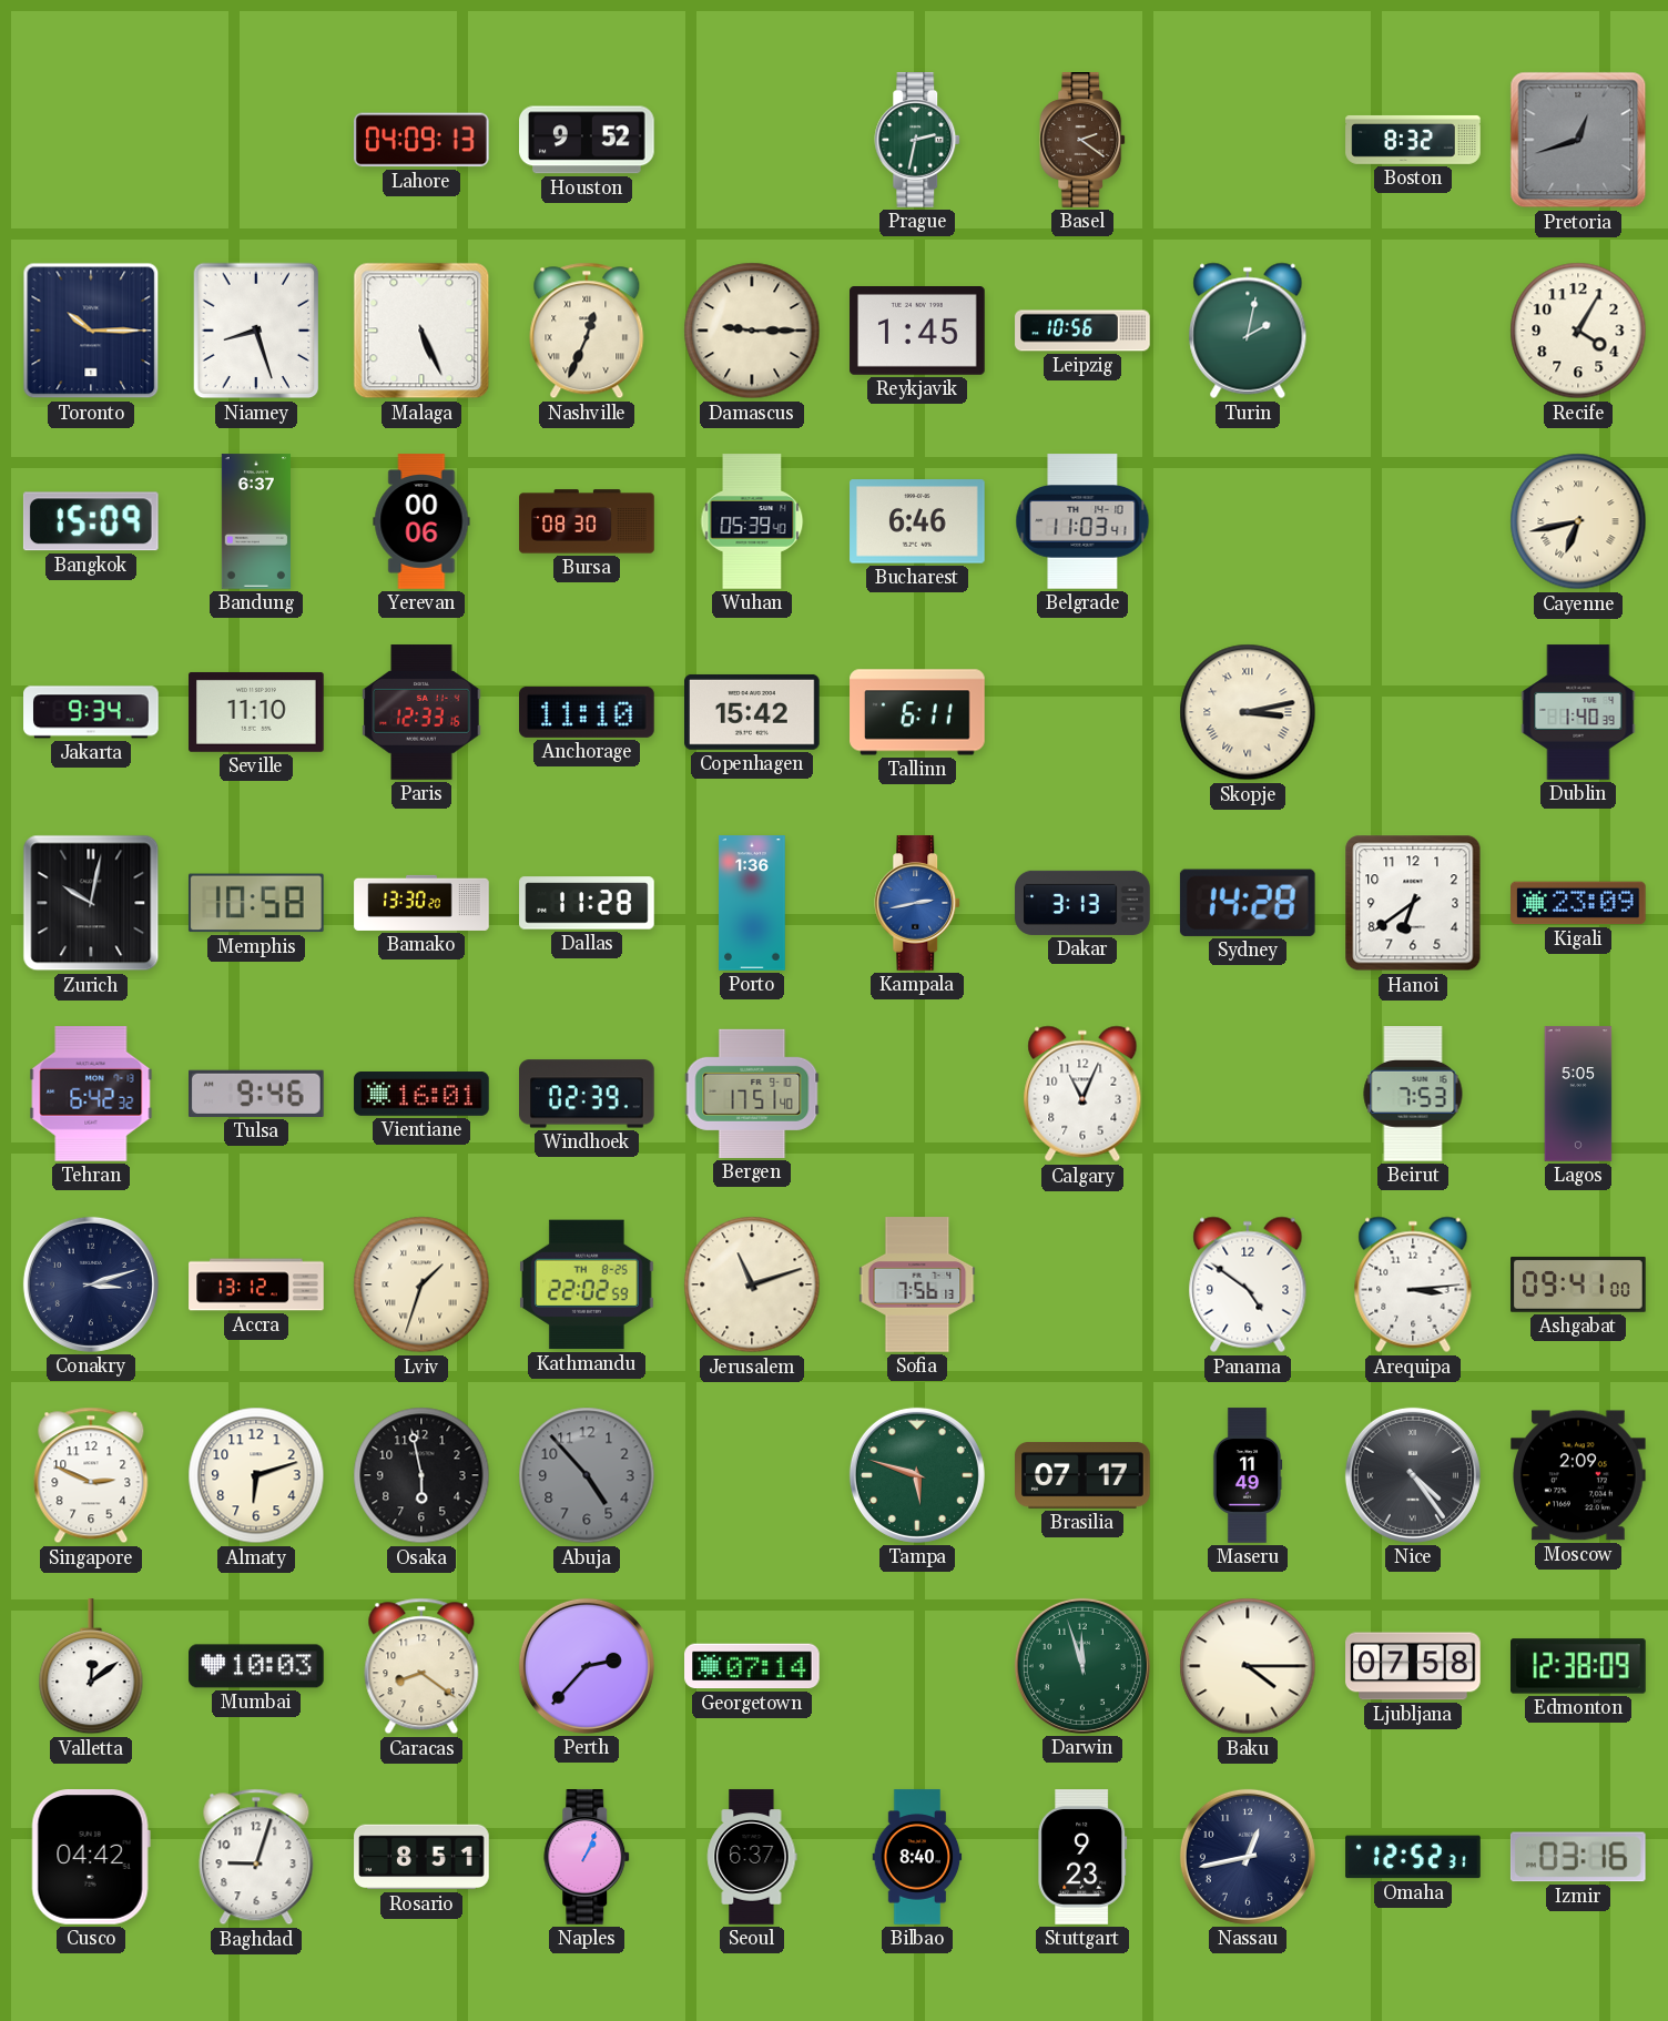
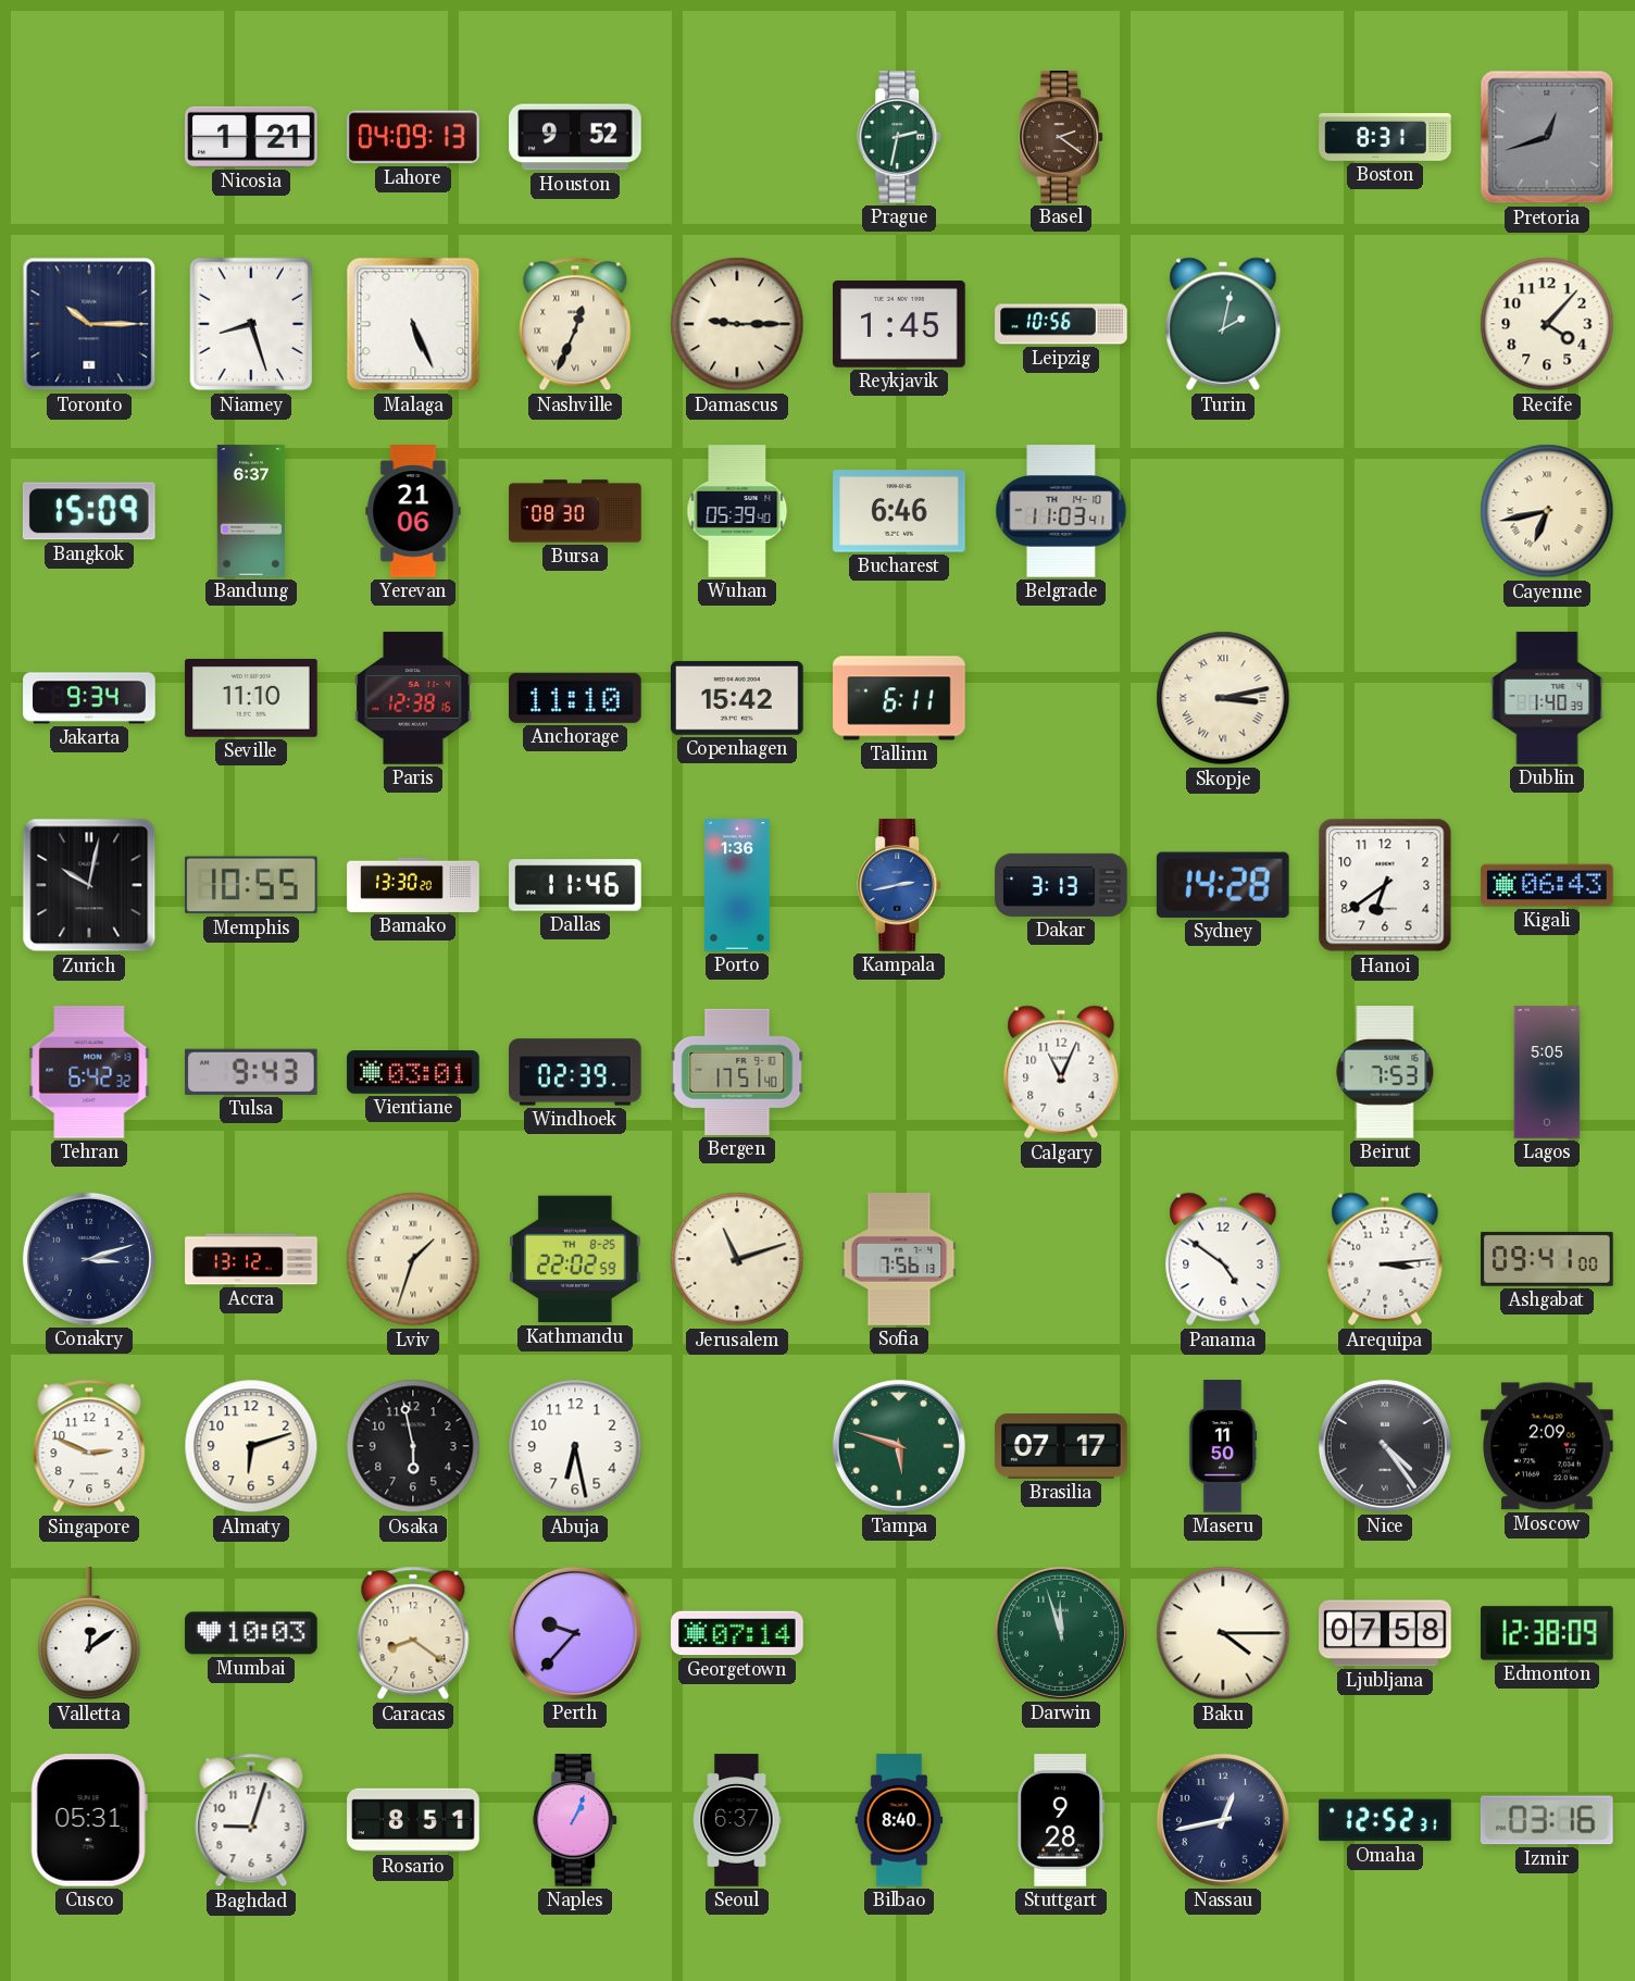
Nicosia: none -> 1:21
Boston: 8:32 -> 8:31
Recife: 4:05 -> 4:07
Yerevan: 00:06 -> 21:06
Paris: 12:33 -> 12:38
Memphis: 10:58 -> 10:55
Dallas: 11:28 -> 11:46
Kigali: 23:09 -> 06:43
Tulsa: 9:46 -> 9:43
Vientiane: 16:01 -> 03:01
Abuja: 4:53 -> 6:28
Abuja dial: grey -> white
Maseru: 11:49 -> 11:50
Perth: 2:37 -> 9:37
Cusco: 04:42 -> 05:31
Stuttgart: 9:23 -> 9:28
